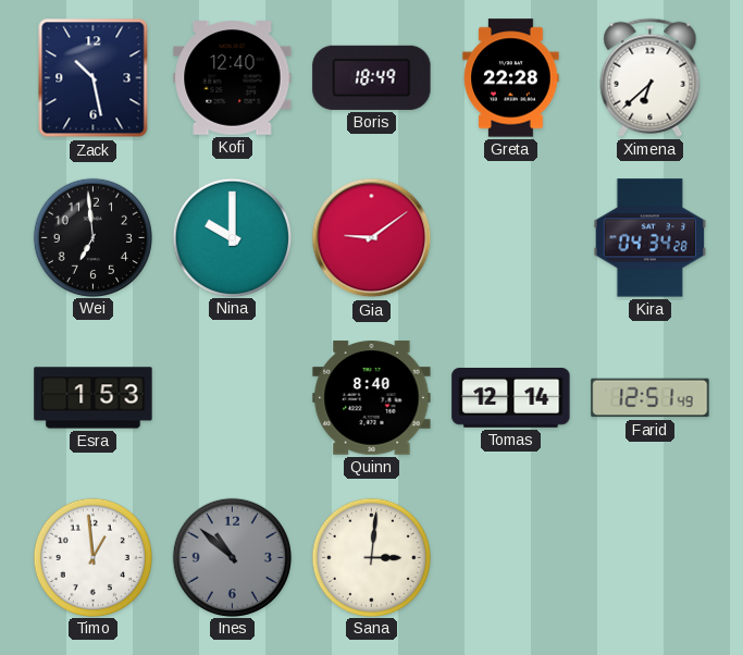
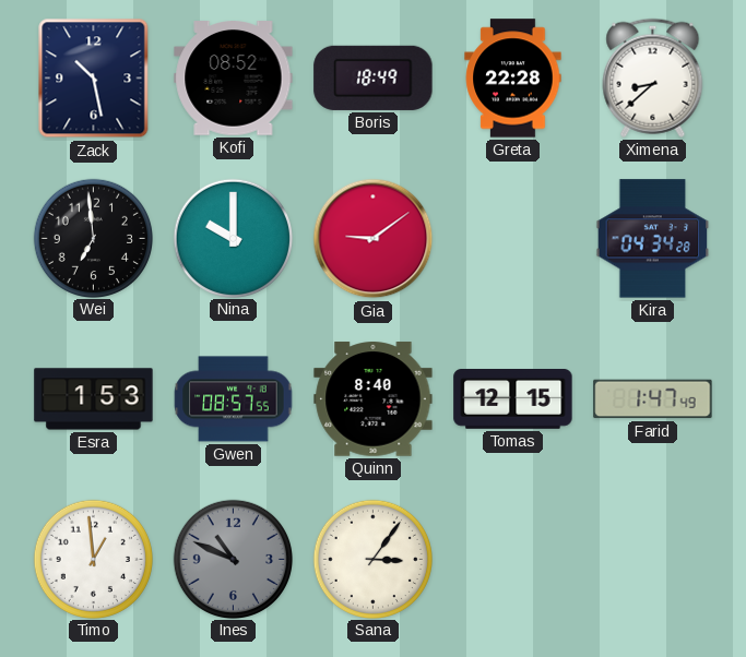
Kofi: 12:40 -> 08:52
Ximena: 6:38 -> 8:38
Gwen: none -> 08:57
Tomas: 12:14 -> 12:15
Farid: 12:51 -> 1:47
Ines: 10:52 -> 10:49
Sana: 3:01 -> 3:06
